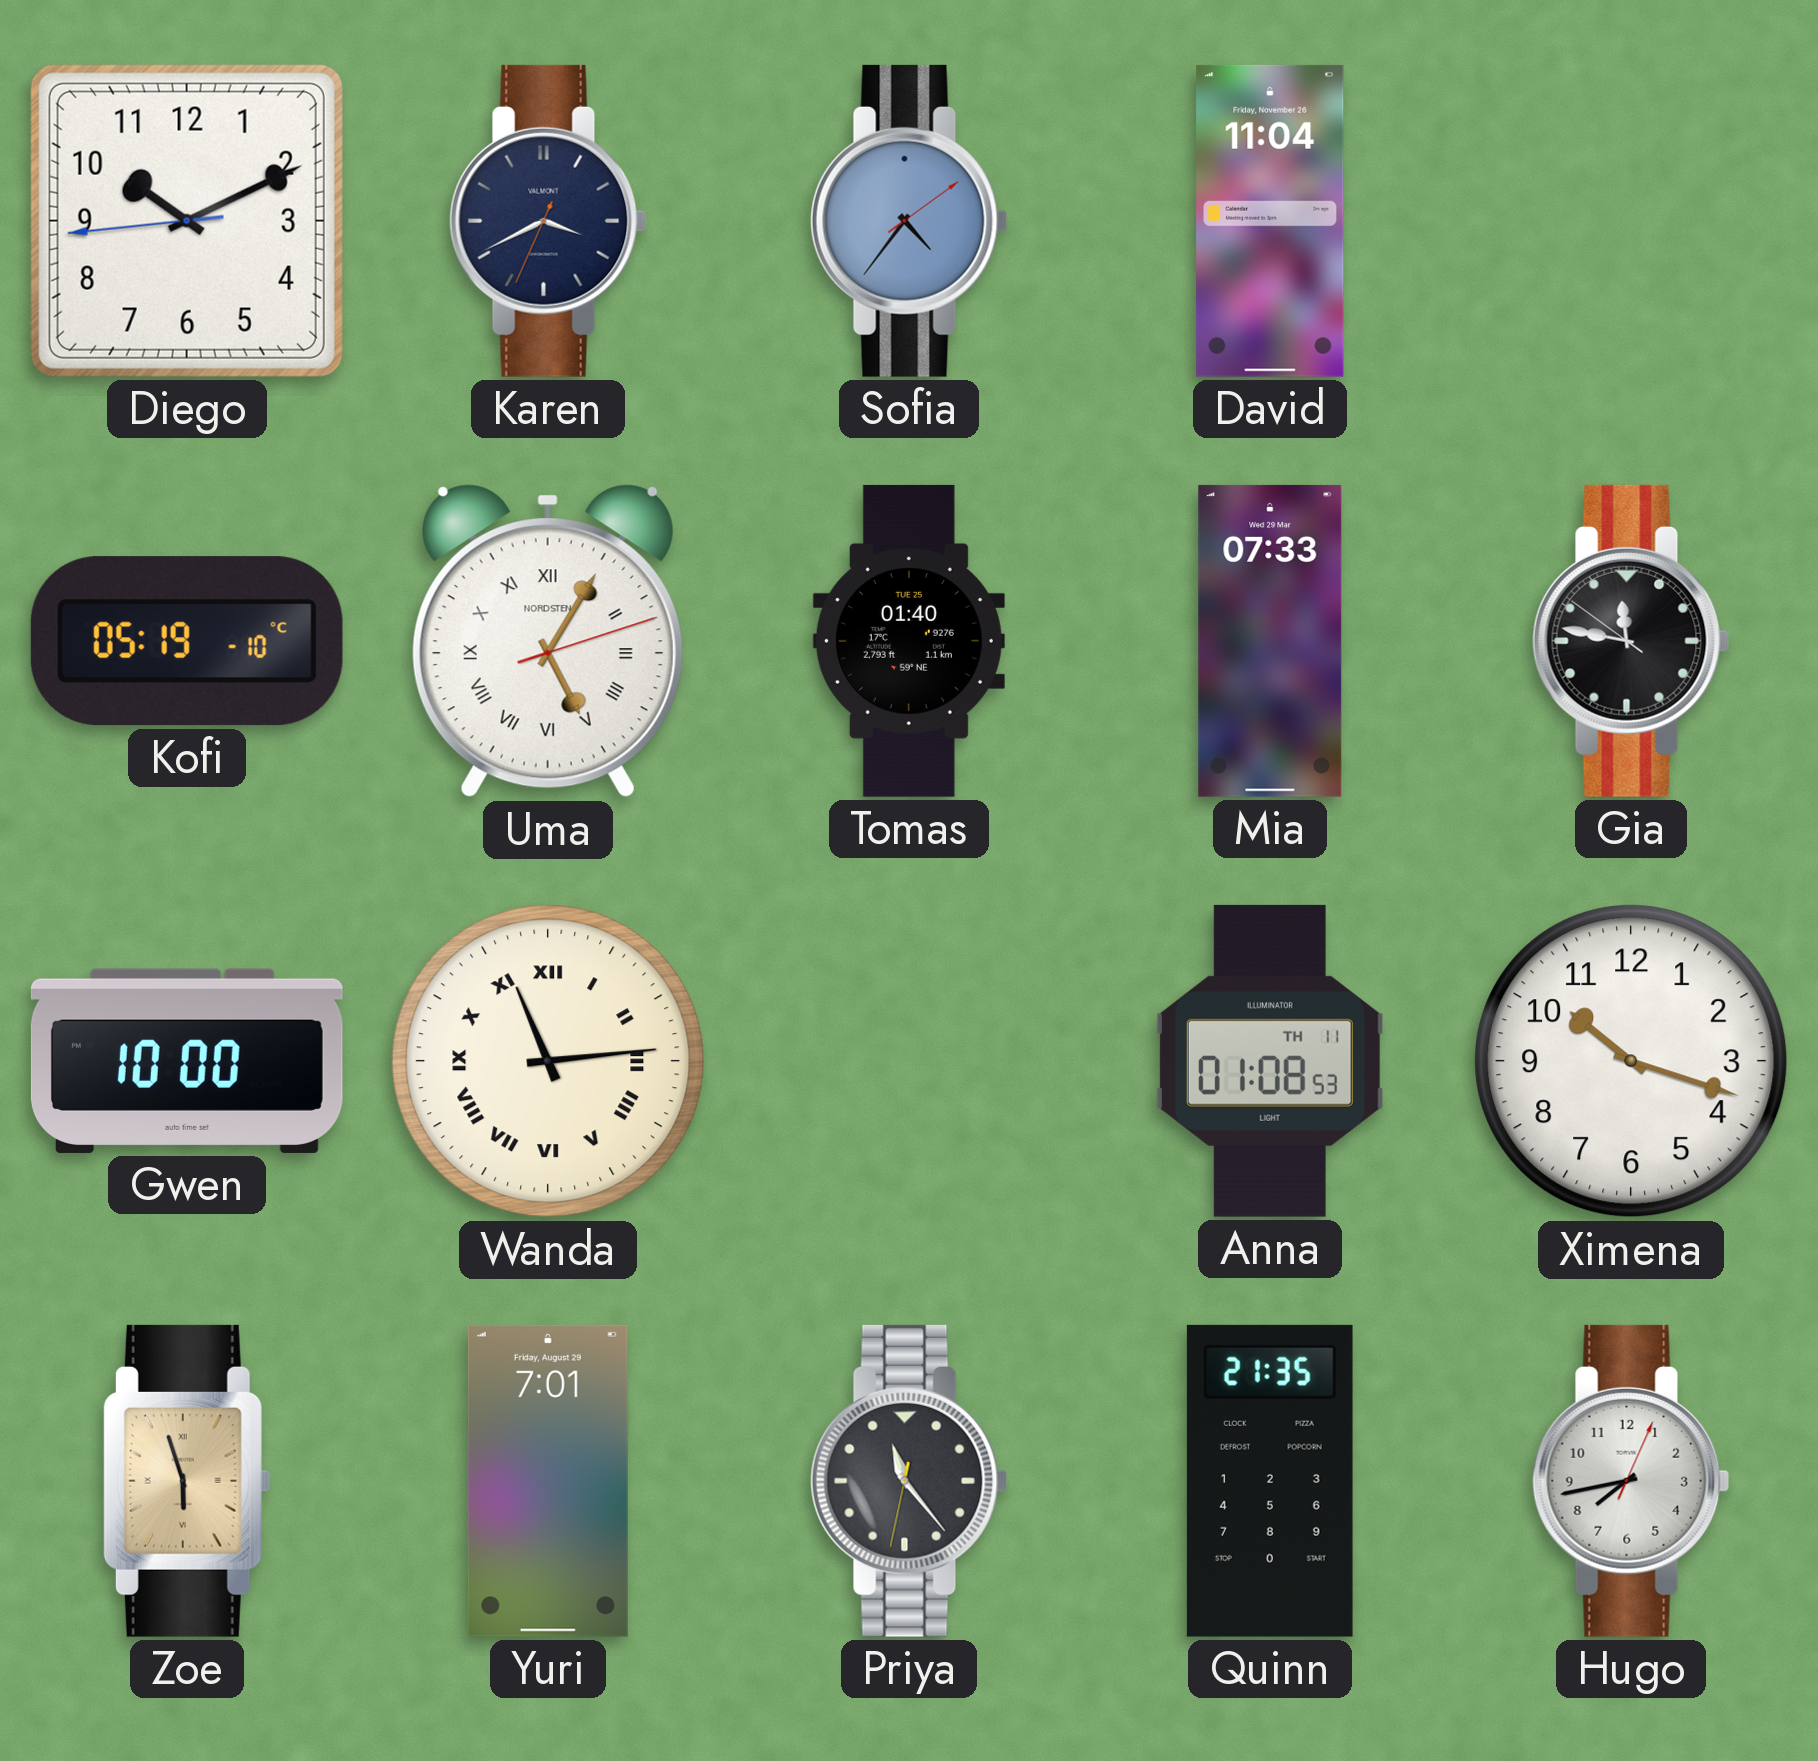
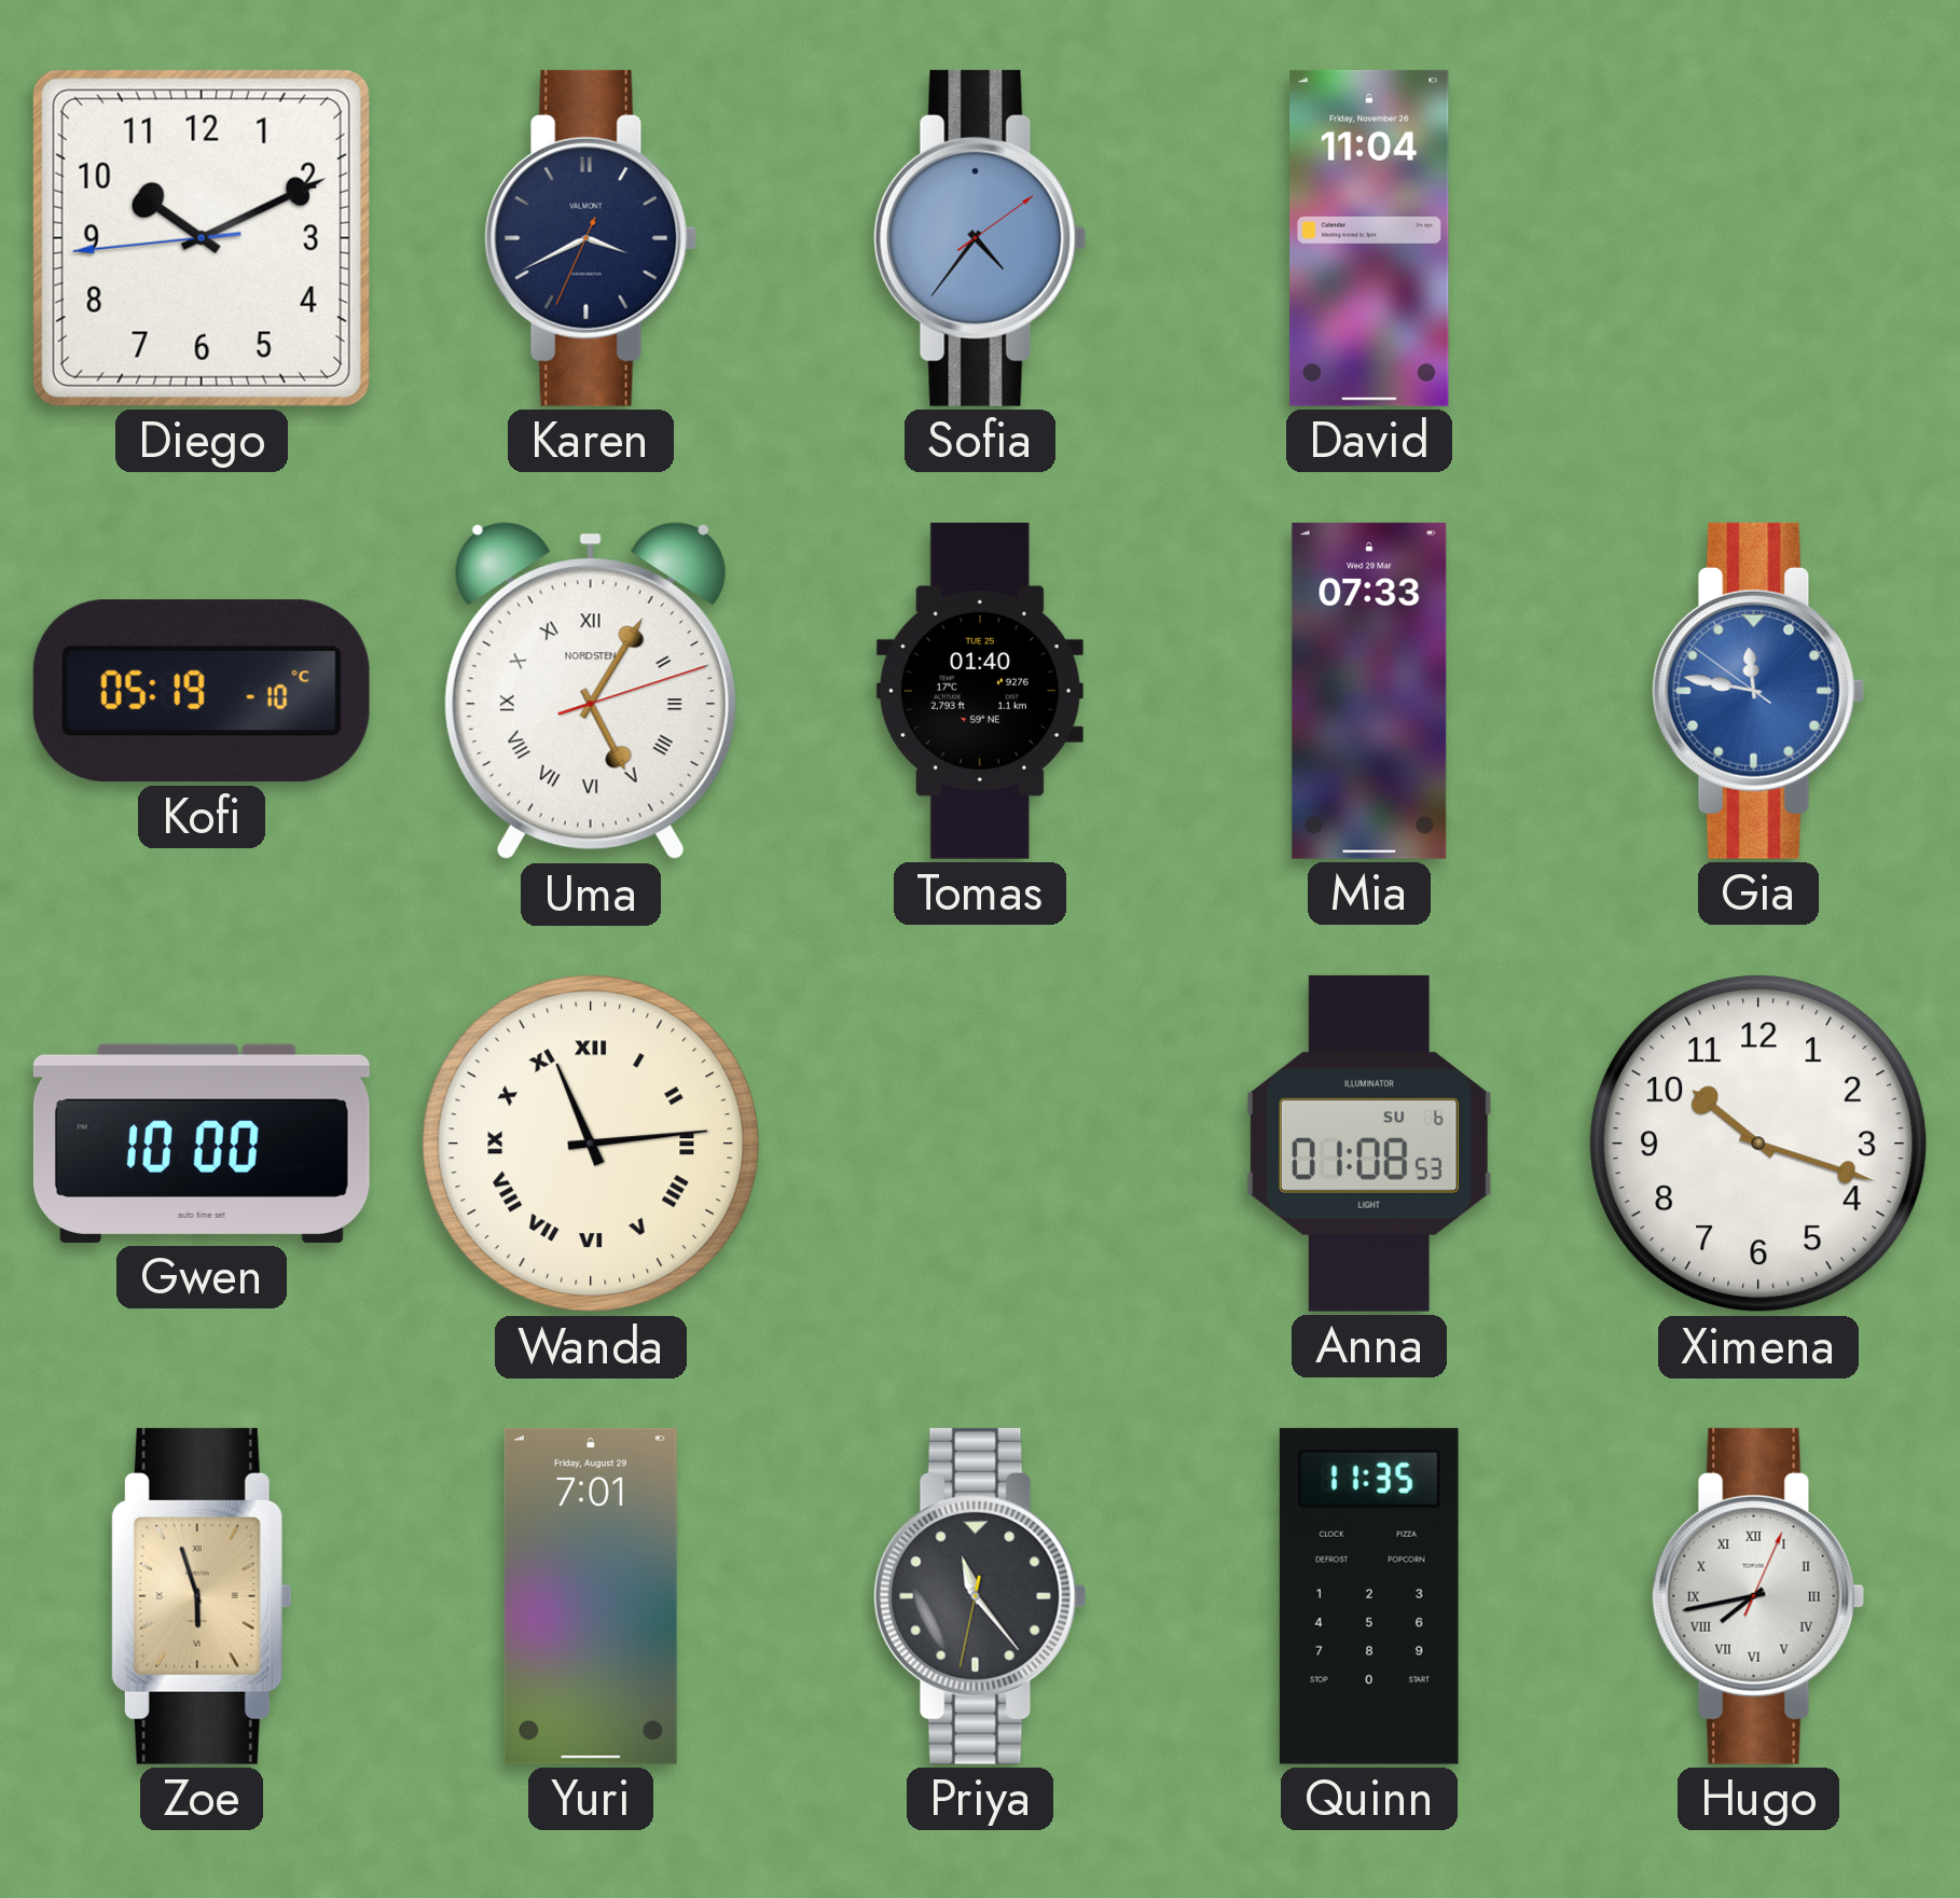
Gia dial: black -> blue
Anna date: TH 11 -> SU 6
Quinn: 21:35 -> 11:35
Hugo numerals: Arabic -> Roman
